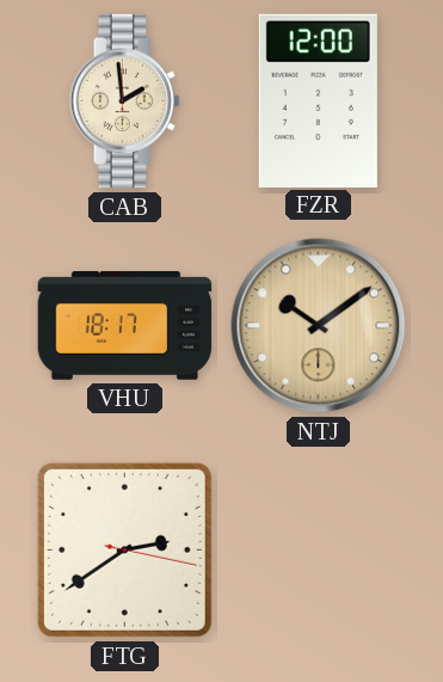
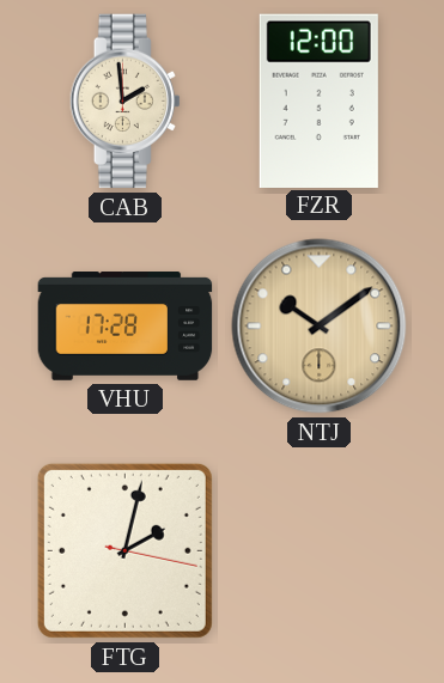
VHU: 18:17 -> 17:28
FTG: 2:39 -> 2:02
